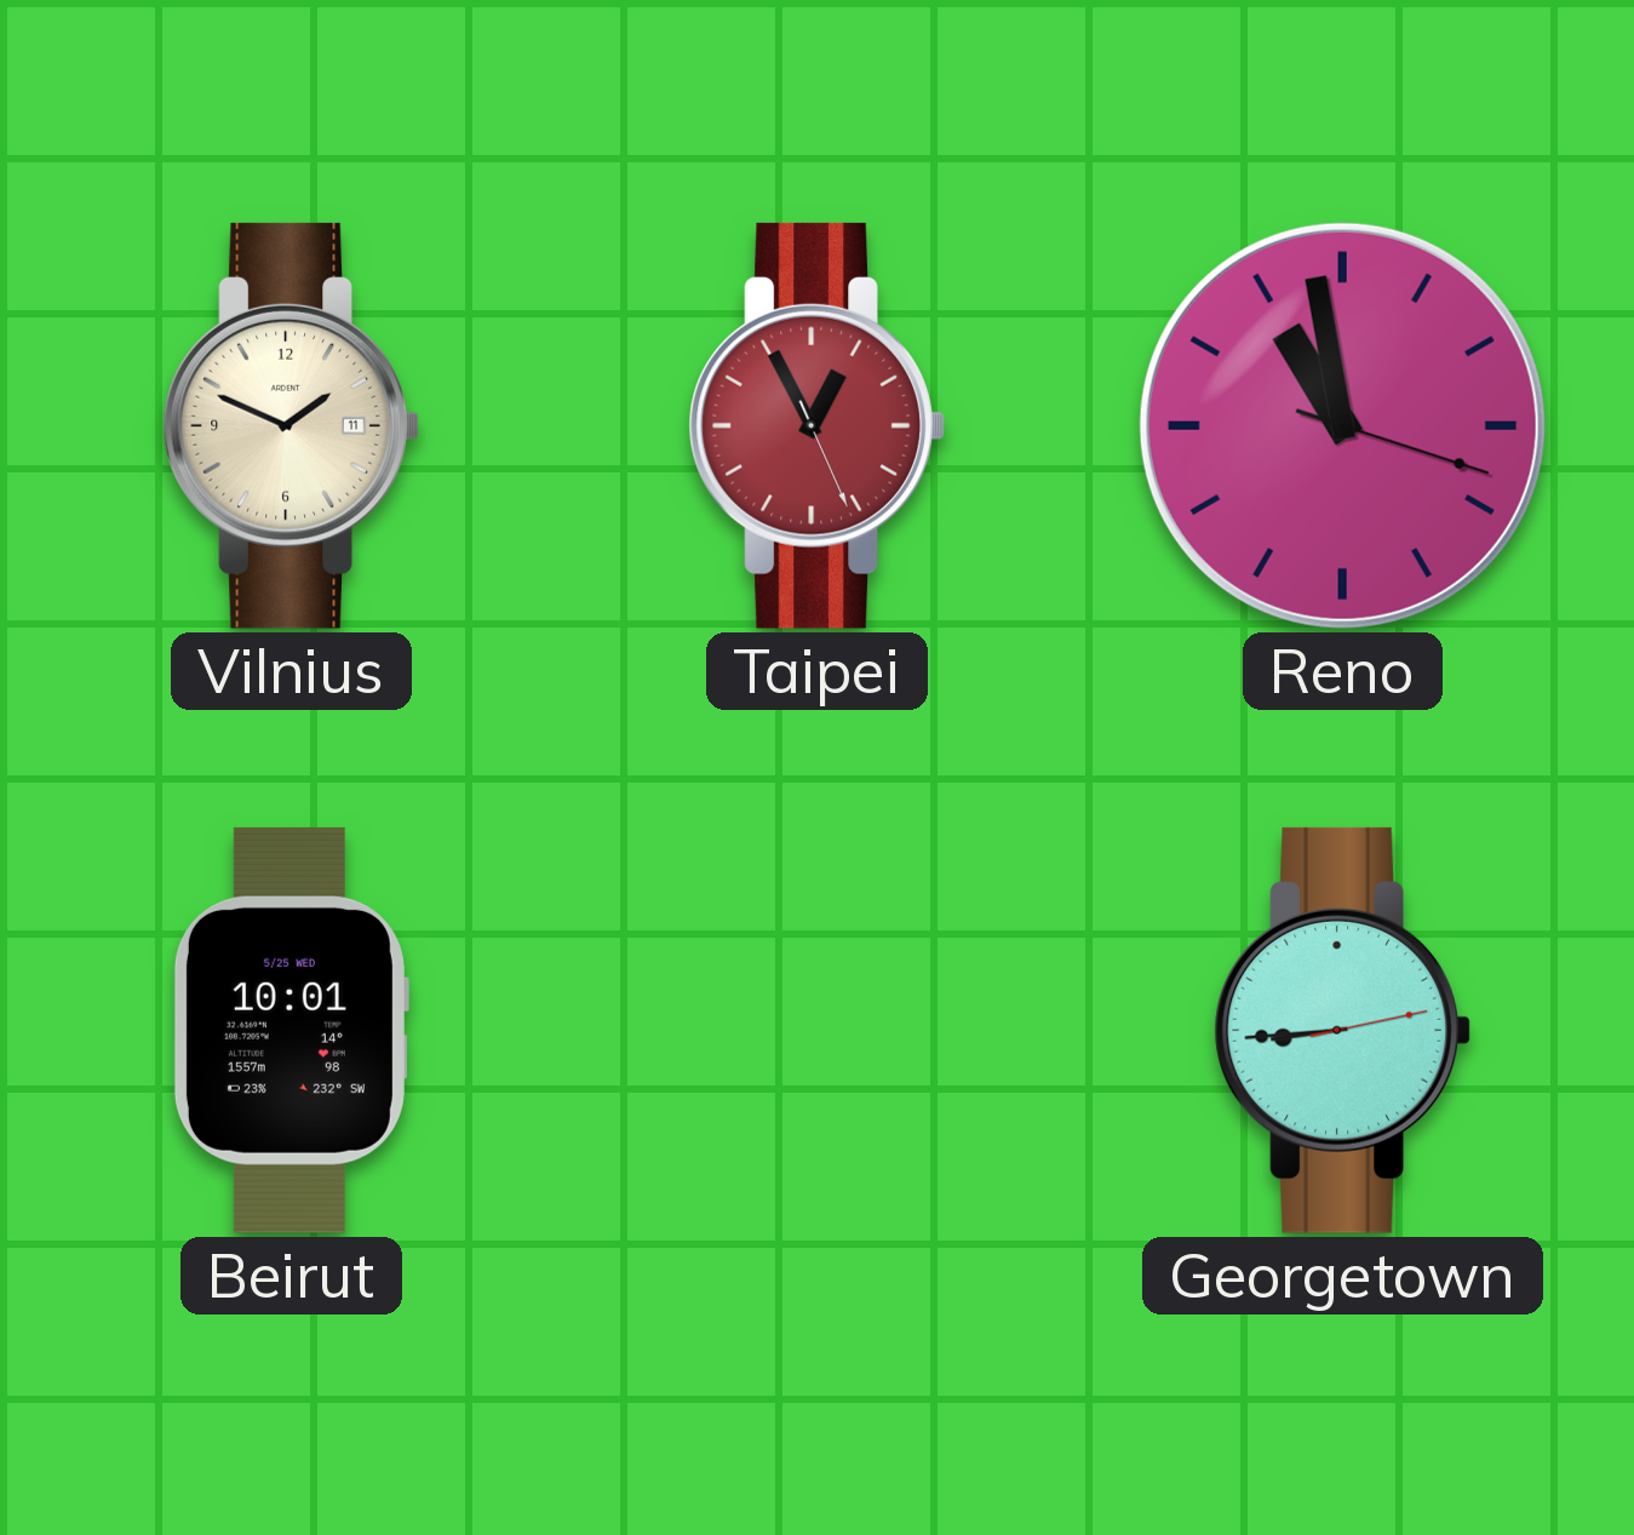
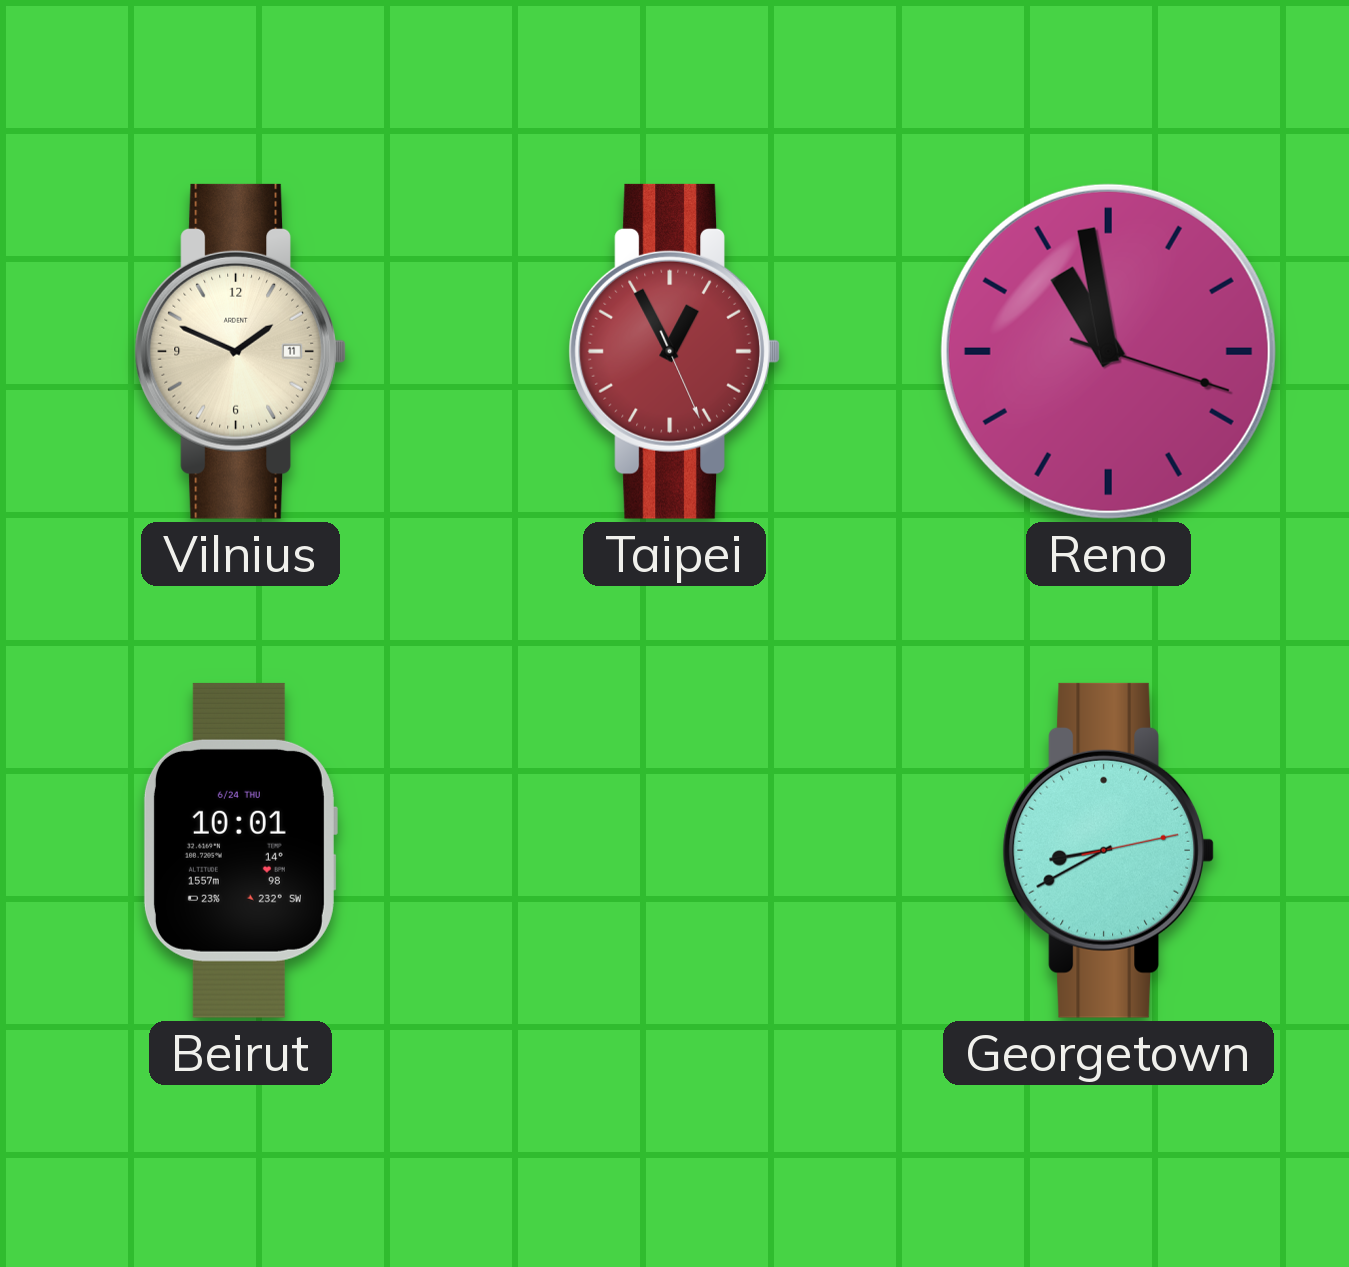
Beirut date: 5/25 WED -> 6/24 THU
Georgetown: 8:44 -> 8:40
